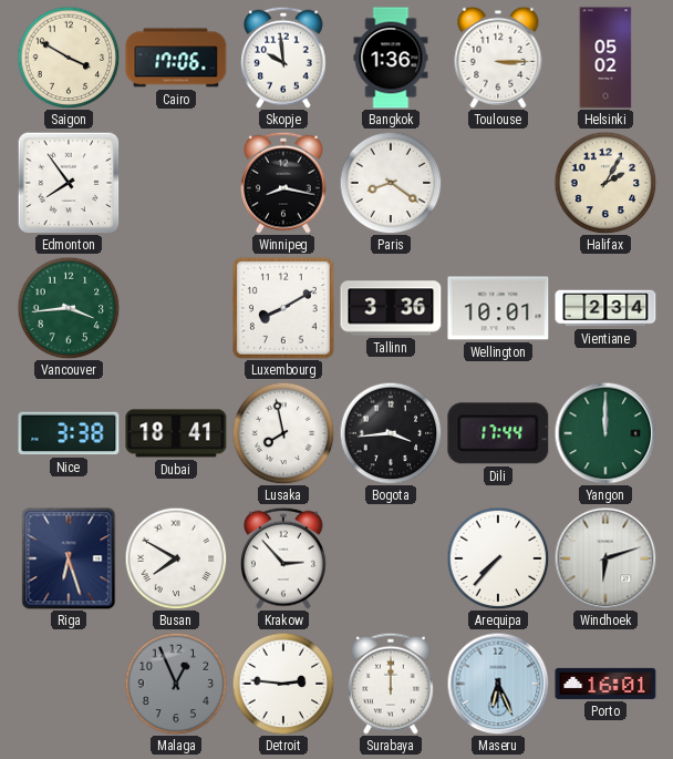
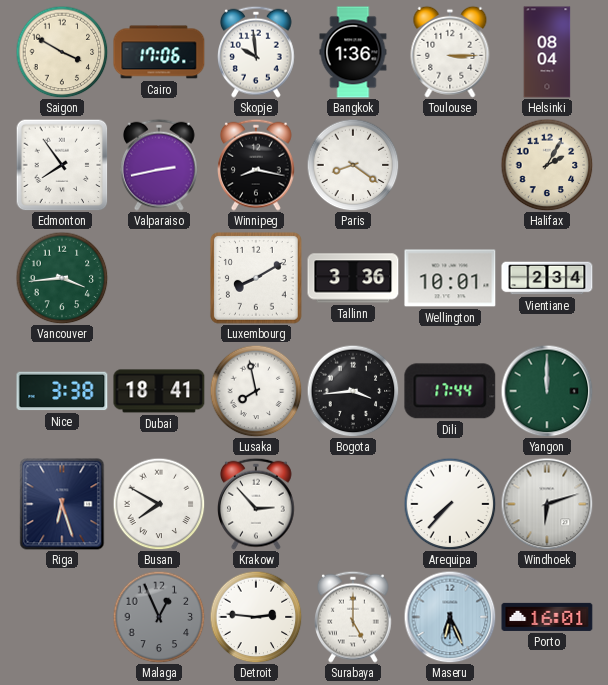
Helsinki: 05:02 -> 08:04
Valparaiso: none -> 2:43
Surabaya: 12:00 -> 5:00
